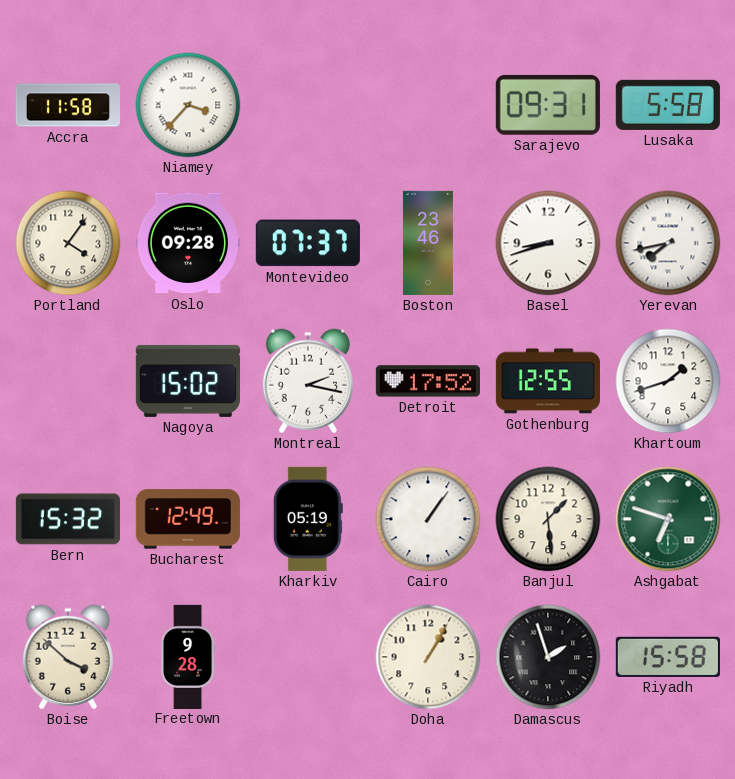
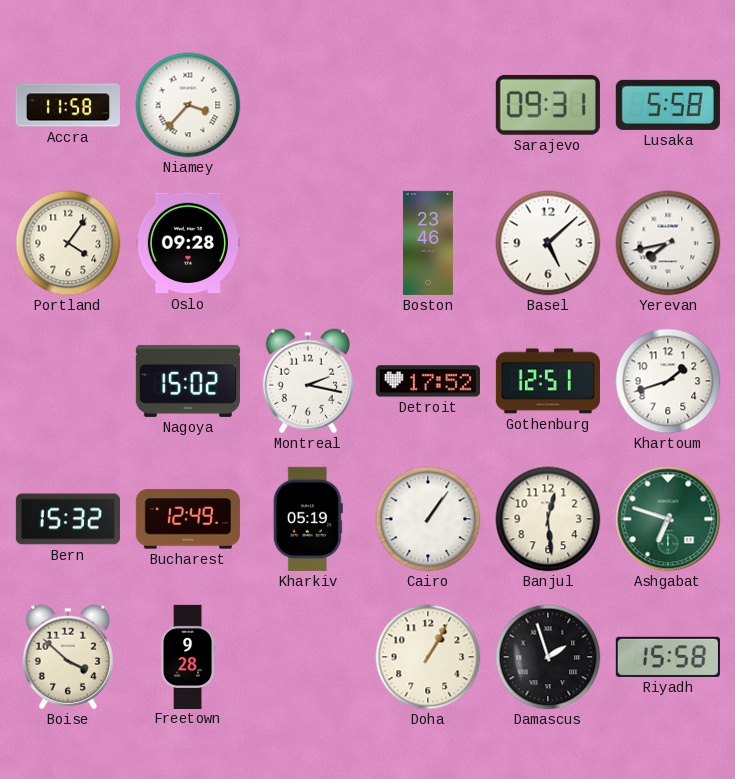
Montevideo: 07:37 -> none
Basel: 8:42 -> 5:08
Gothenburg: 12:55 -> 12:51
Banjul: 1:29 -> 12:29
